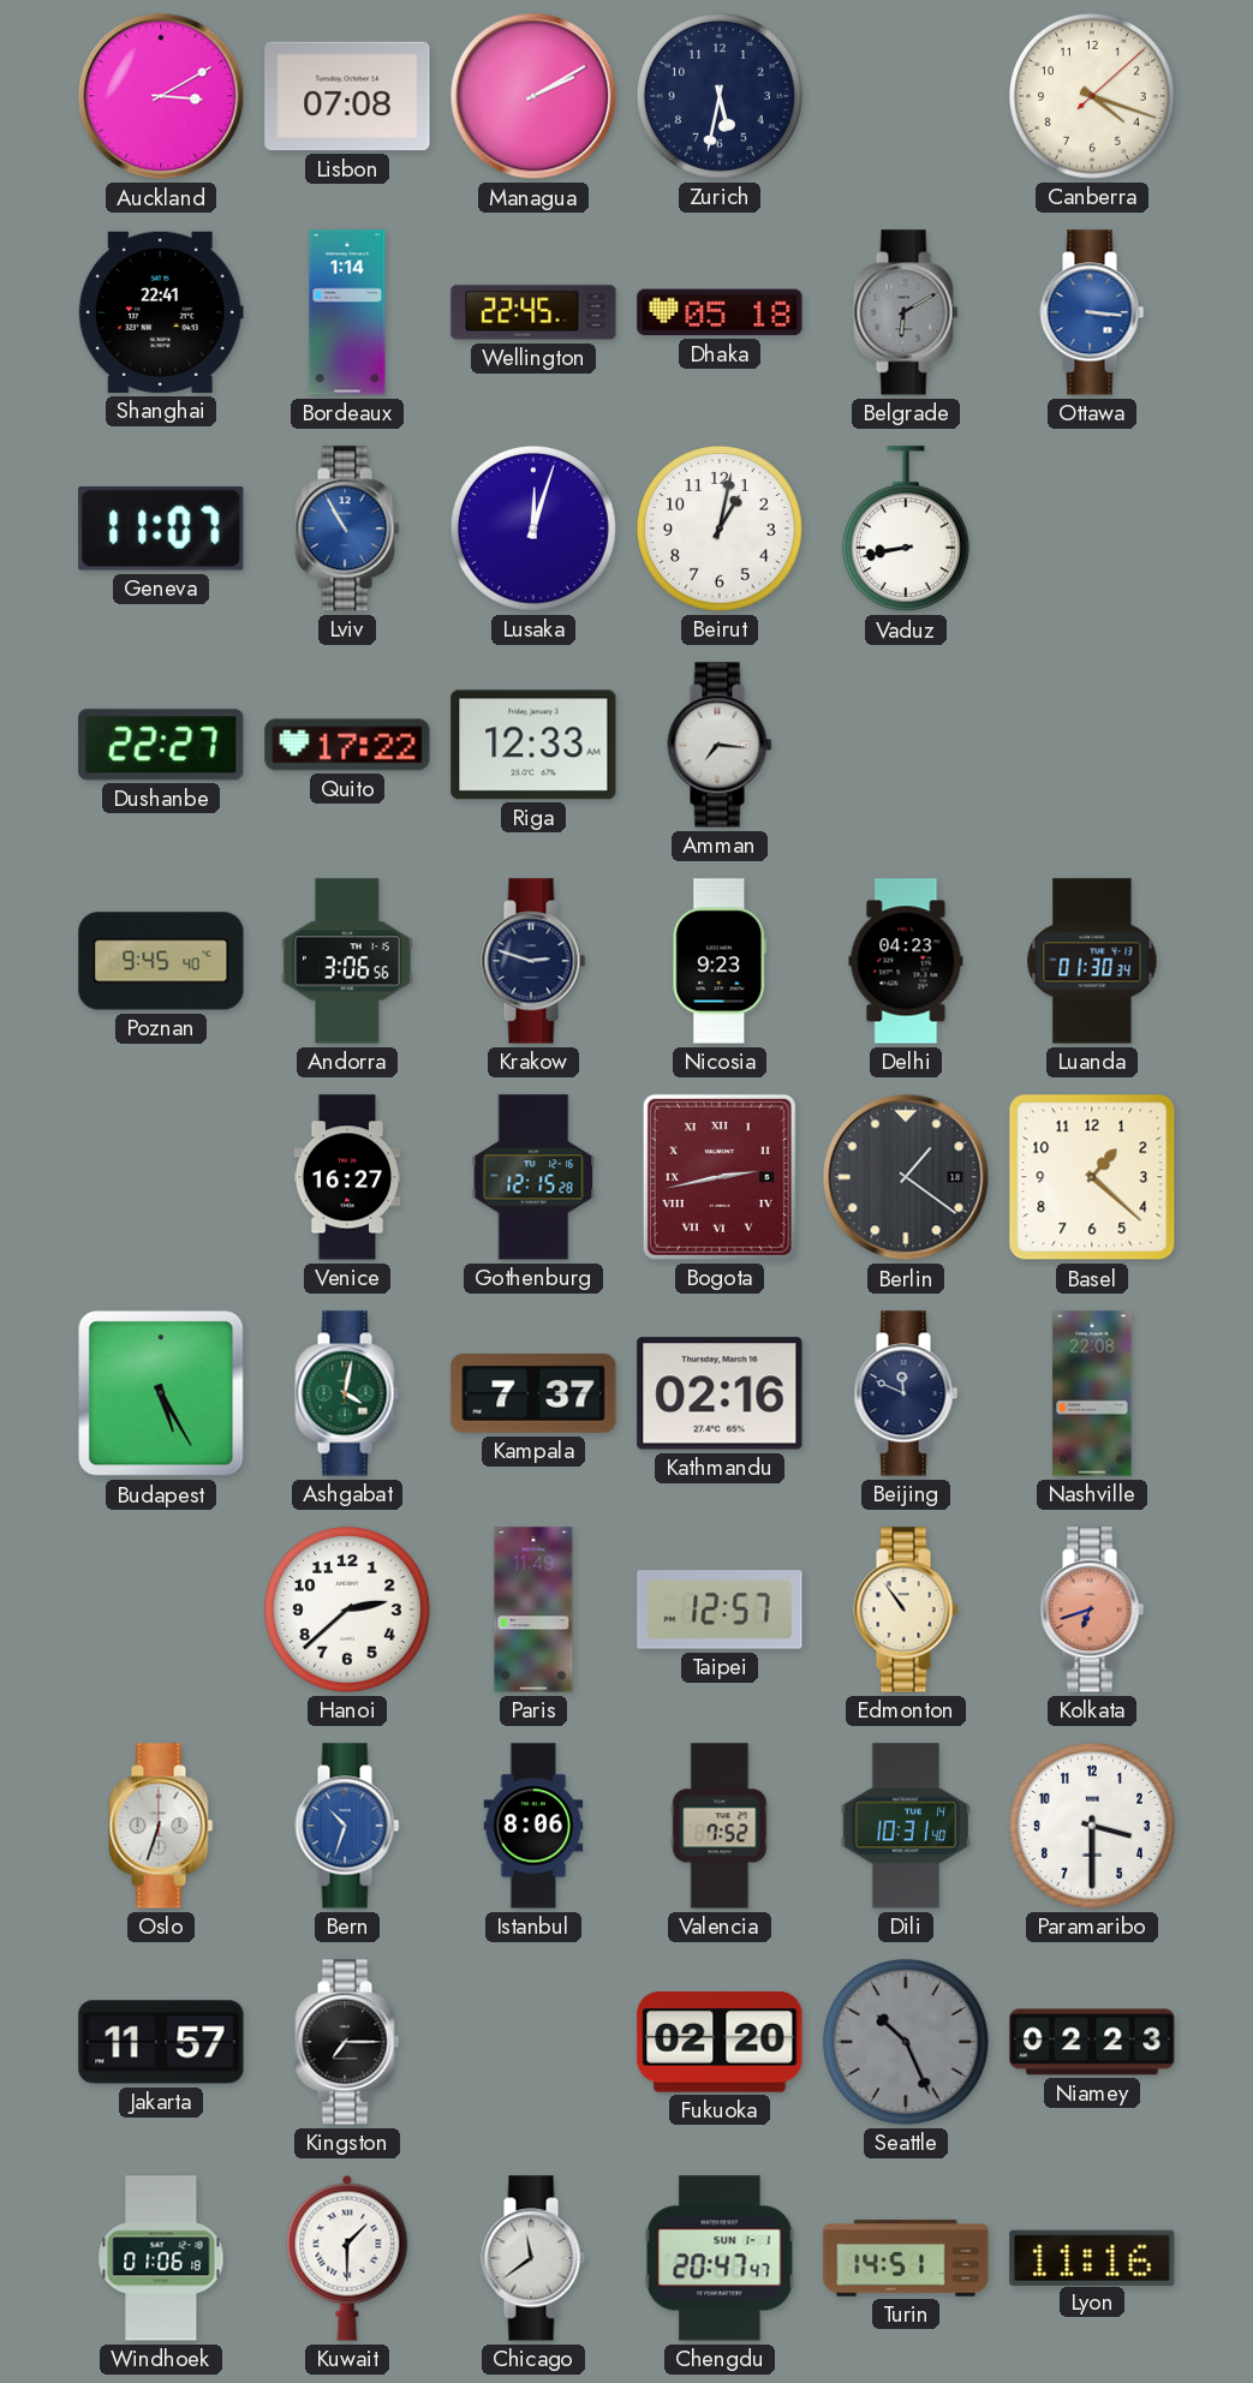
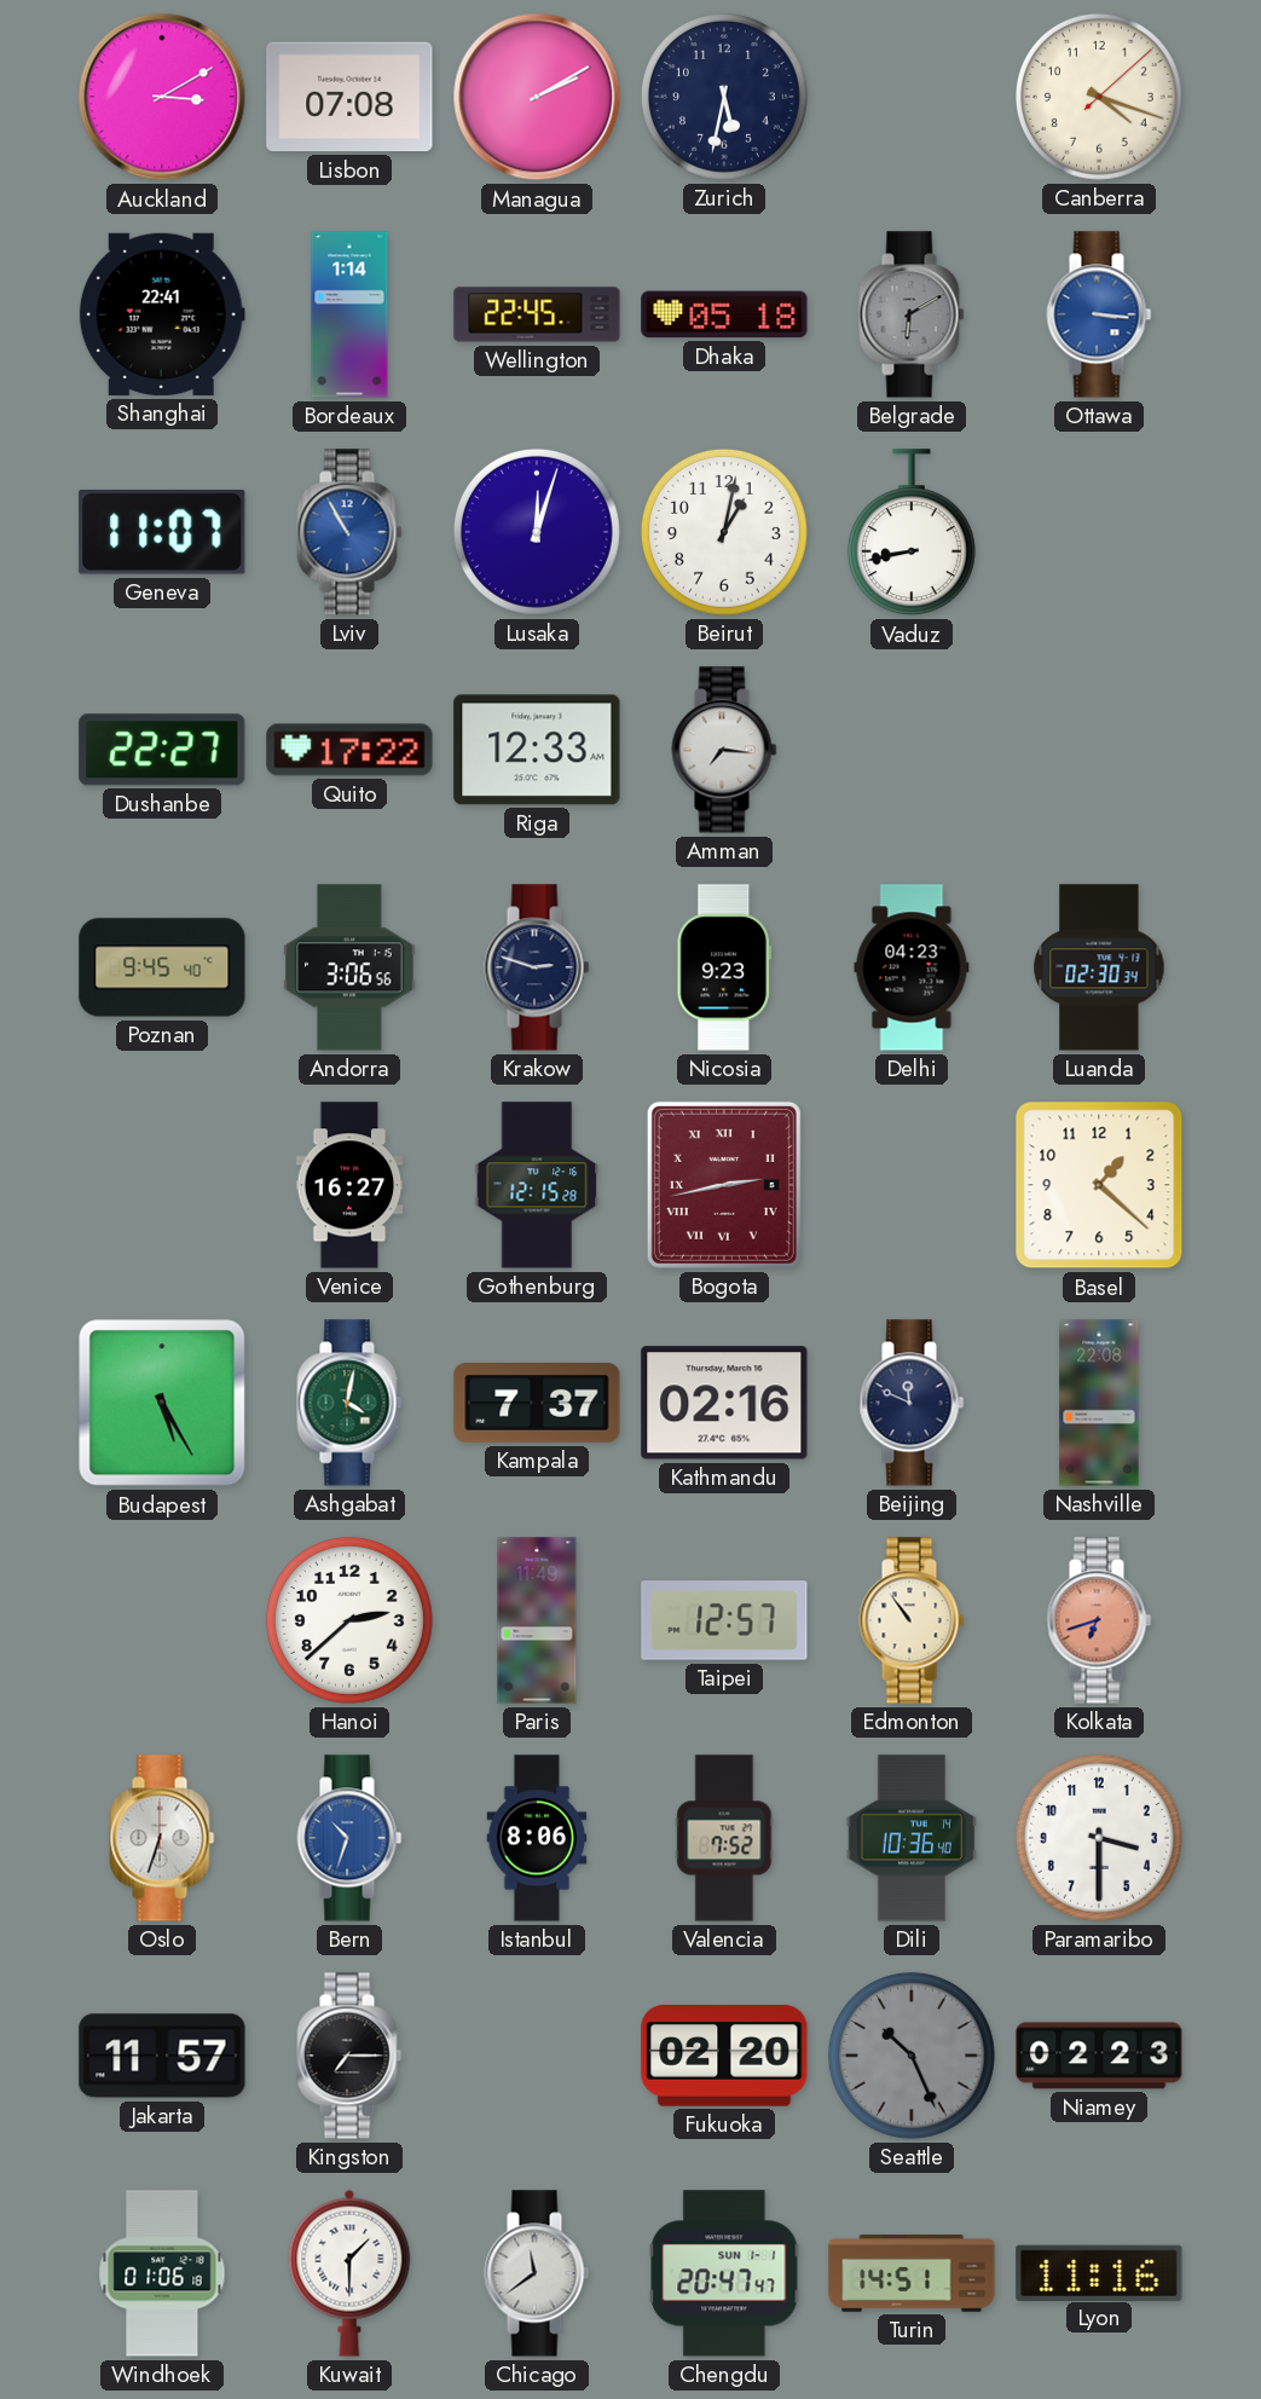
Luanda: 01:30 -> 02:30
Berlin: 1:21 -> none
Dili: 10:31 -> 10:36
